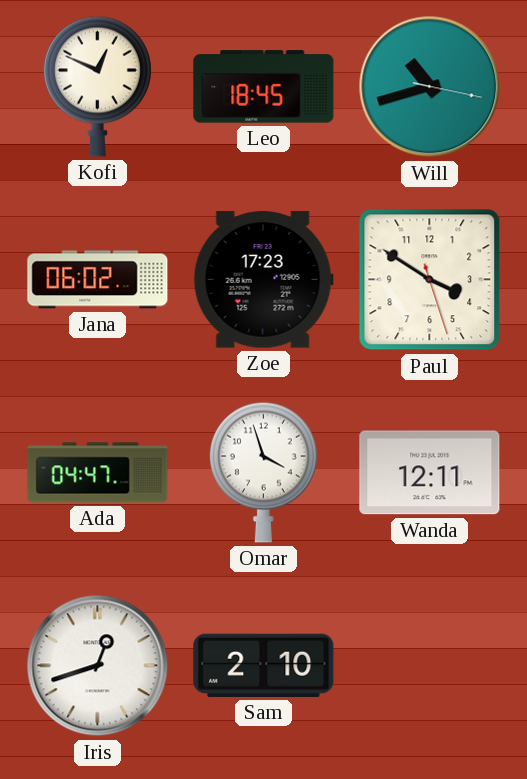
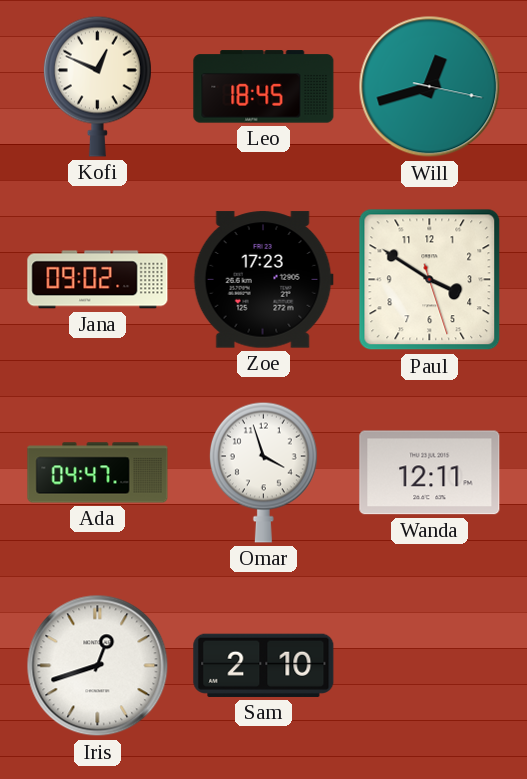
Will: 10:42 -> 12:42
Jana: 06:02 -> 09:02
